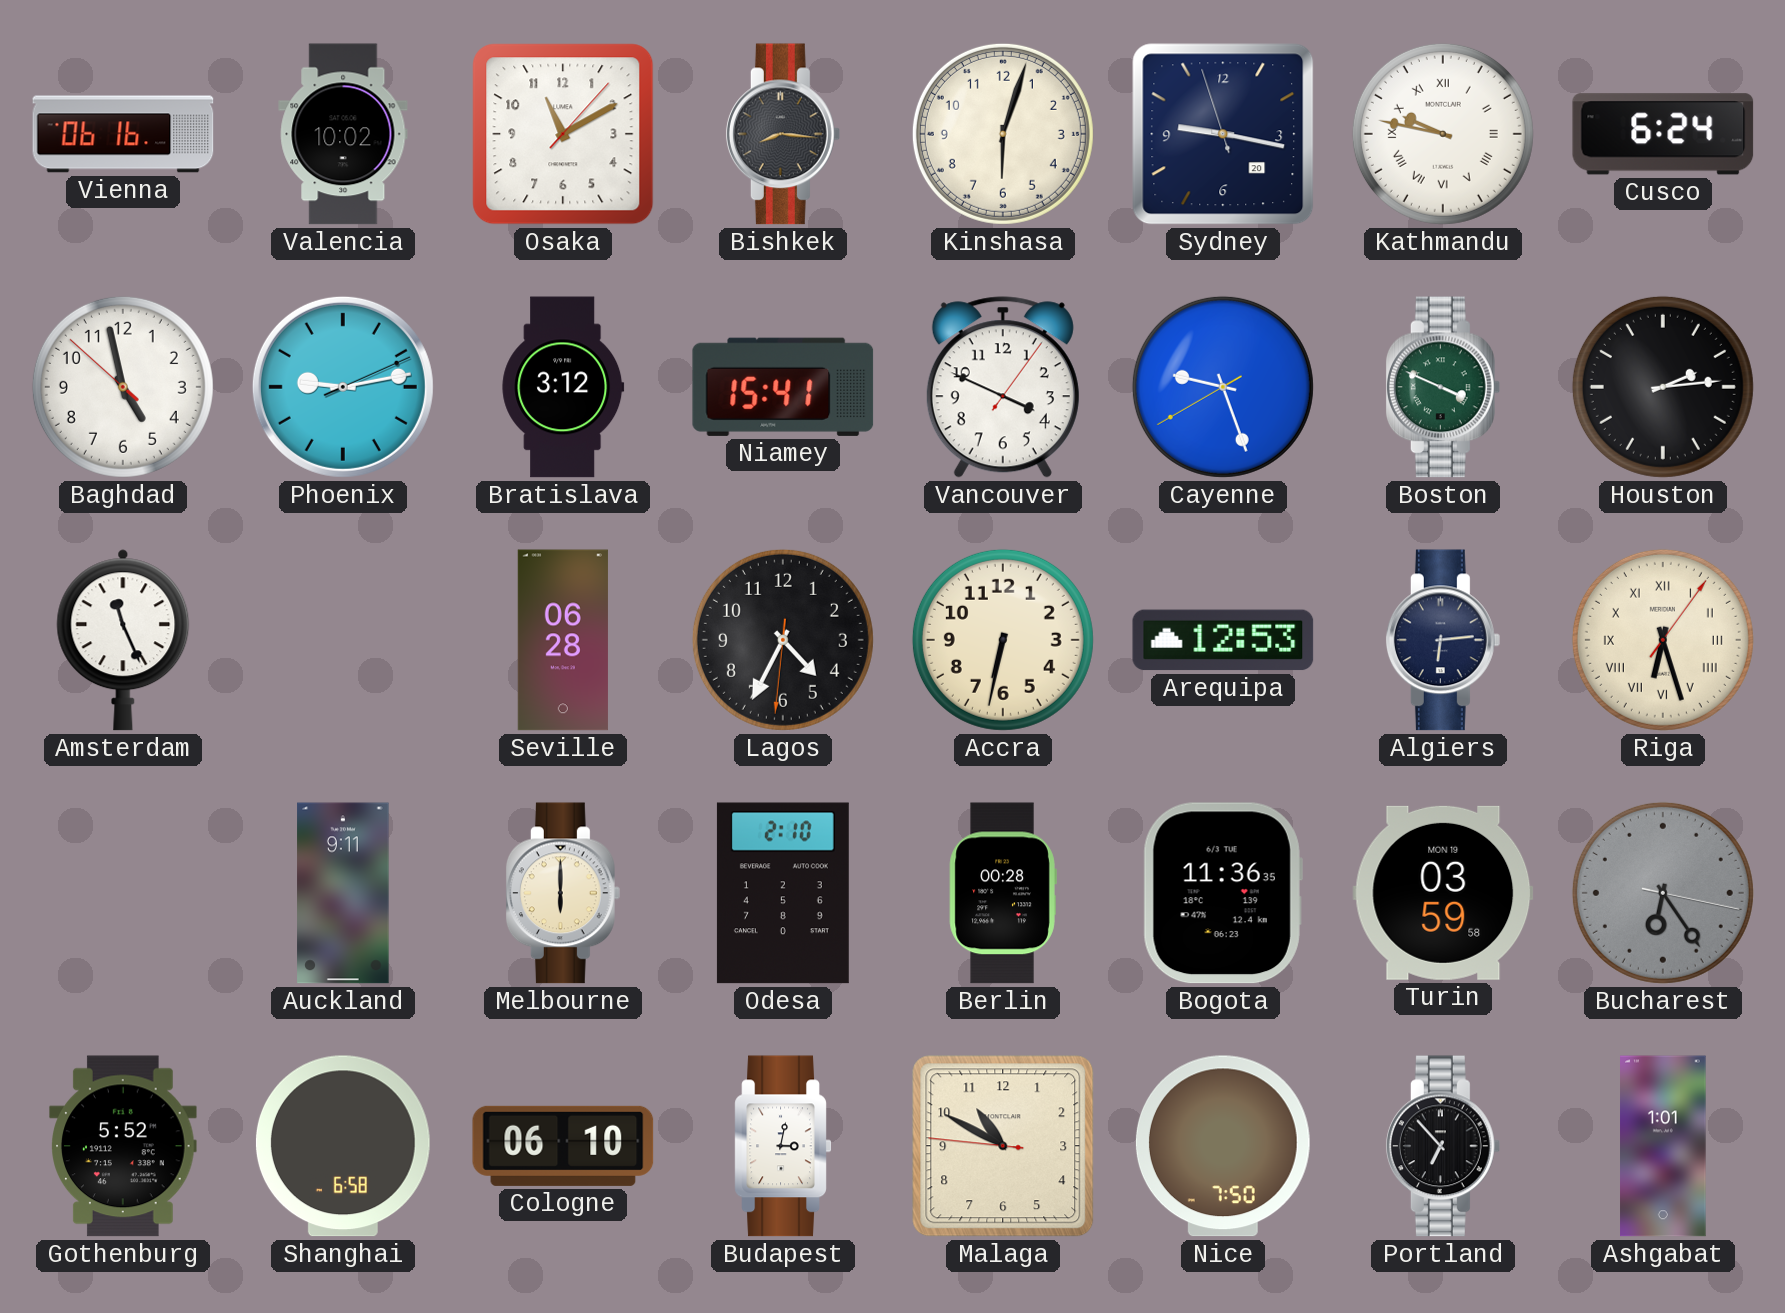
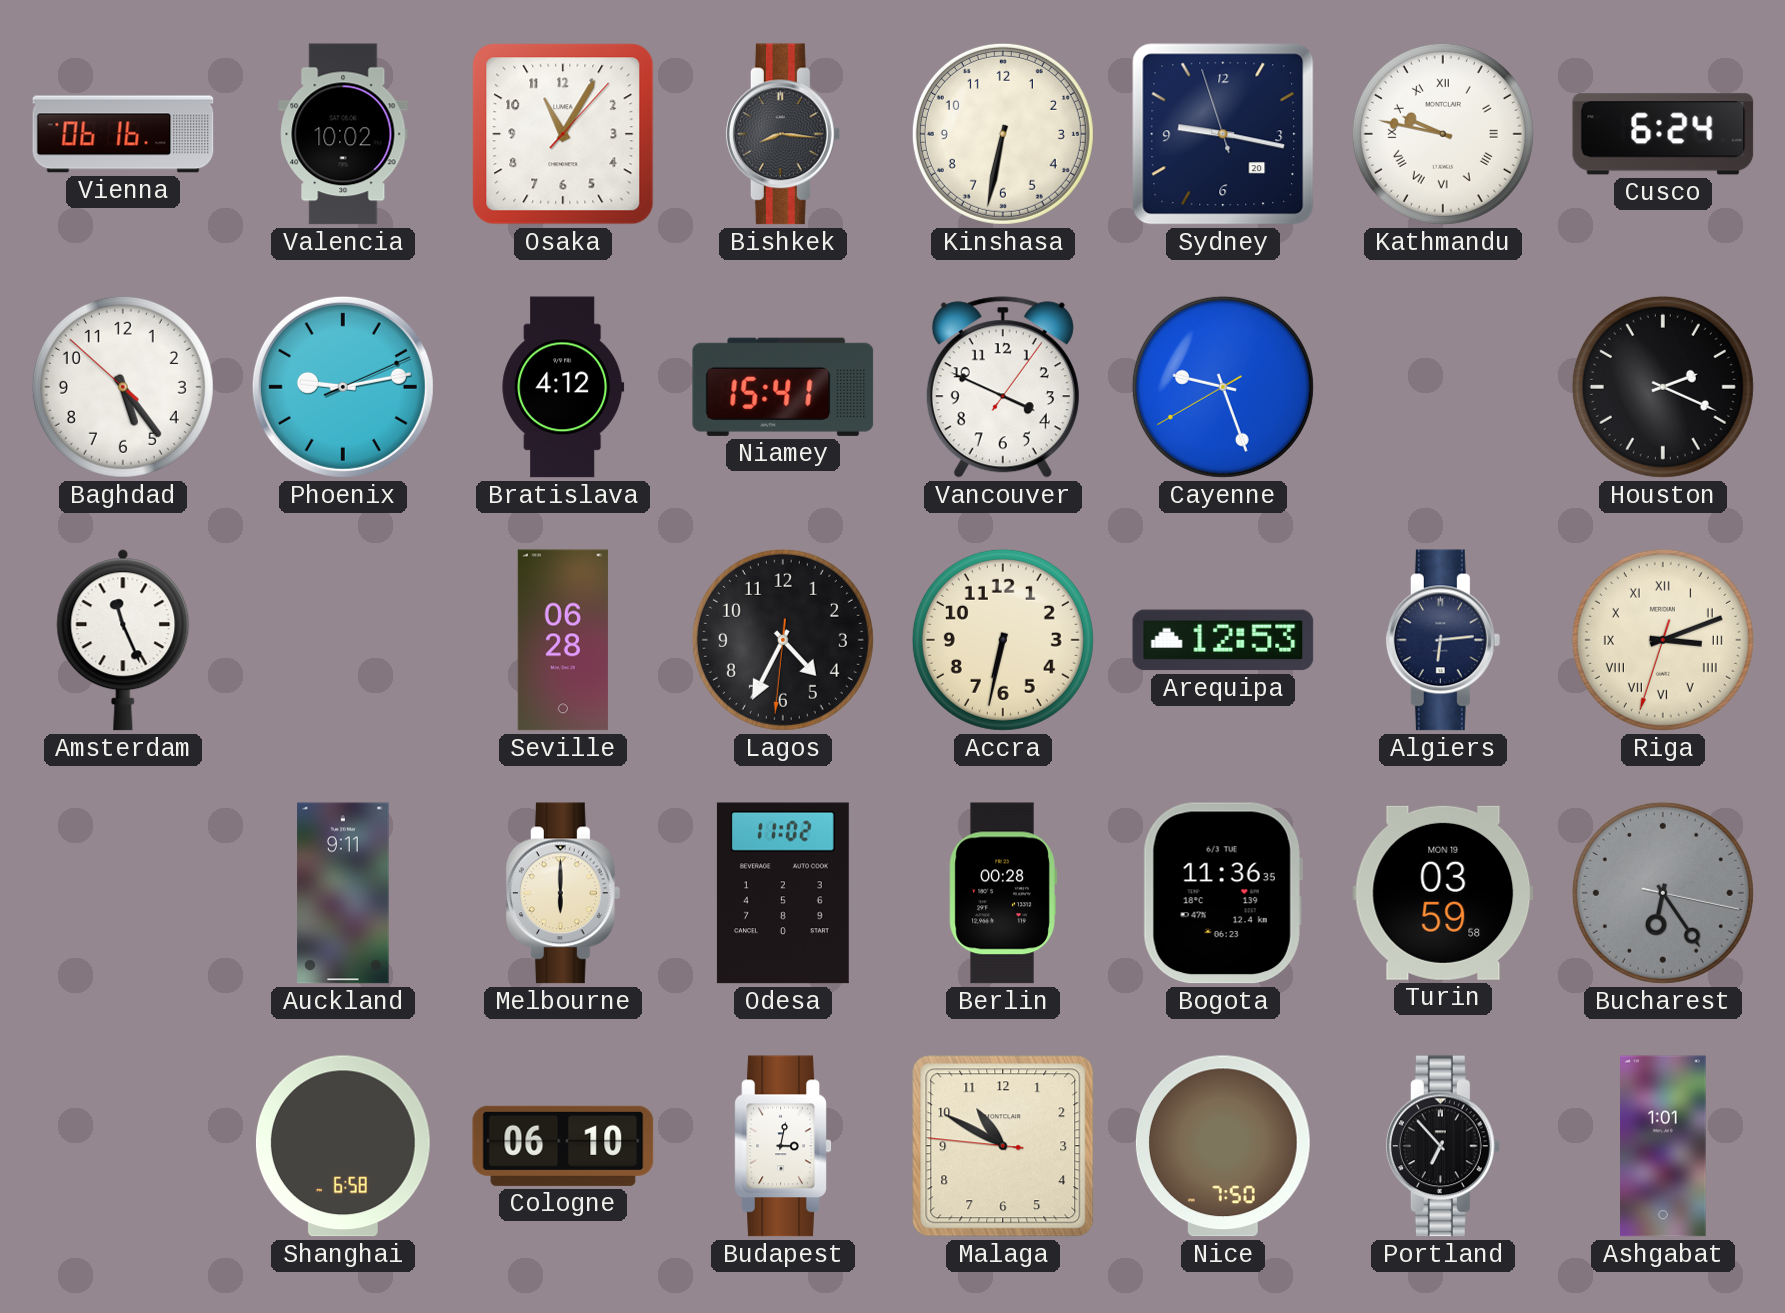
Osaka: 11:10 -> 11:05
Kinshasa: 6:03 -> 6:32
Baghdad: 4:57 -> 5:23
Bratislava: 3:12 -> 4:12
Boston: 3:49 -> none
Houston: 2:14 -> 2:19
Riga: 6:27 -> 3:11
Odesa: 2:10 -> 11:02
Gothenburg: 5:52 -> none
